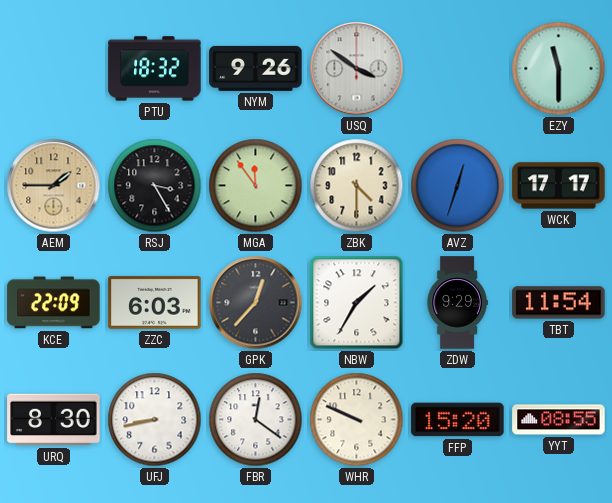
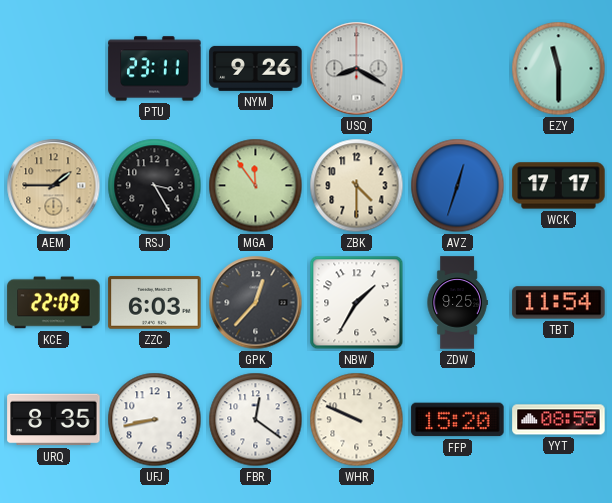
PTU: 18:32 -> 23:11
USQ: 3:51 -> 8:20
ZDW: 9:29 -> 9:25
URQ: 8:30 -> 8:35
